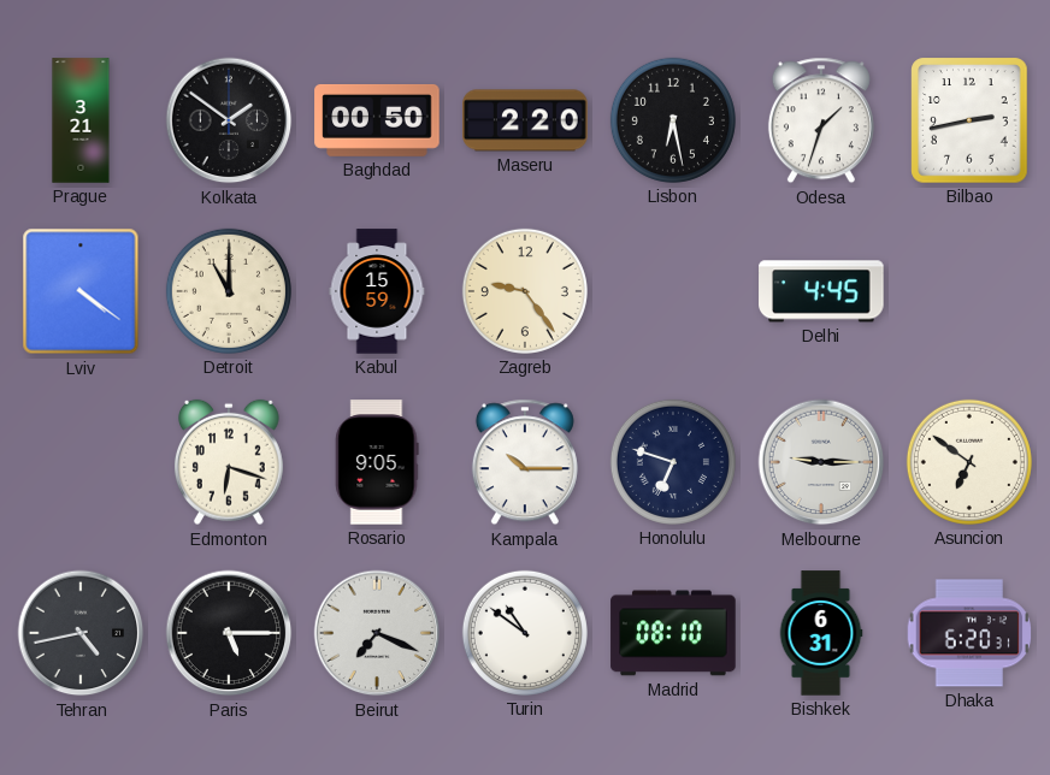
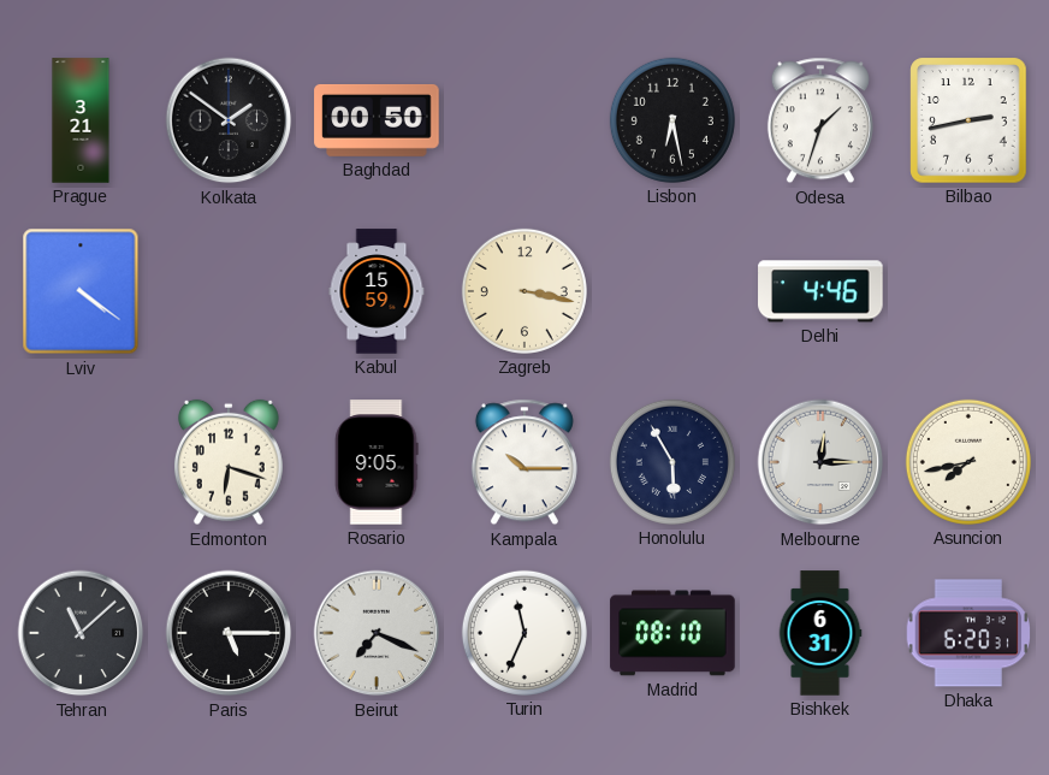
Maseru: 2:20 -> none
Detroit: 11:00 -> none
Zagreb: 9:24 -> 3:17
Delhi: 4:45 -> 4:46
Honolulu: 6:48 -> 5:55
Melbourne: 9:15 -> 12:15
Asuncion: 6:51 -> 7:43
Tehran: 4:43 -> 11:08
Turin: 10:51 -> 11:34
